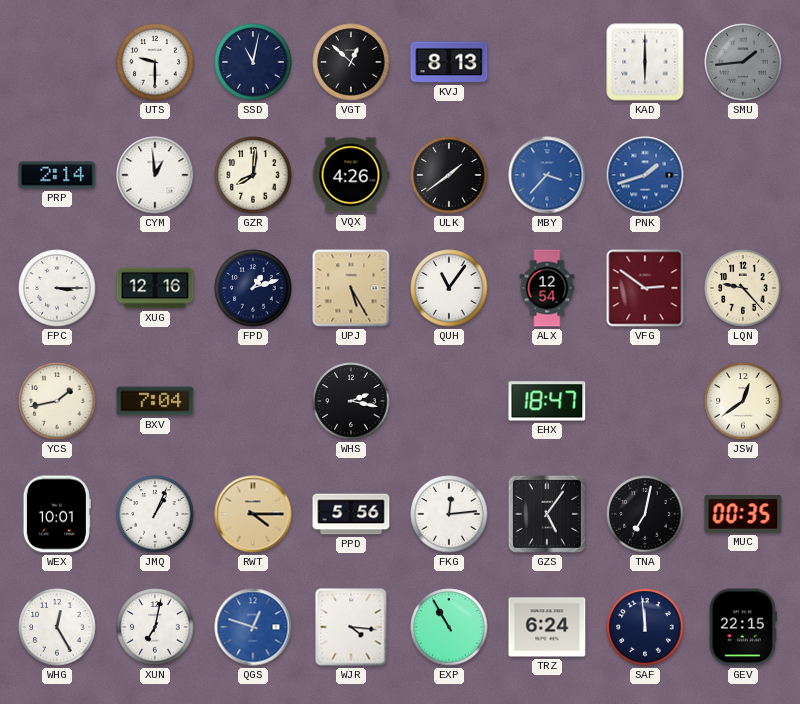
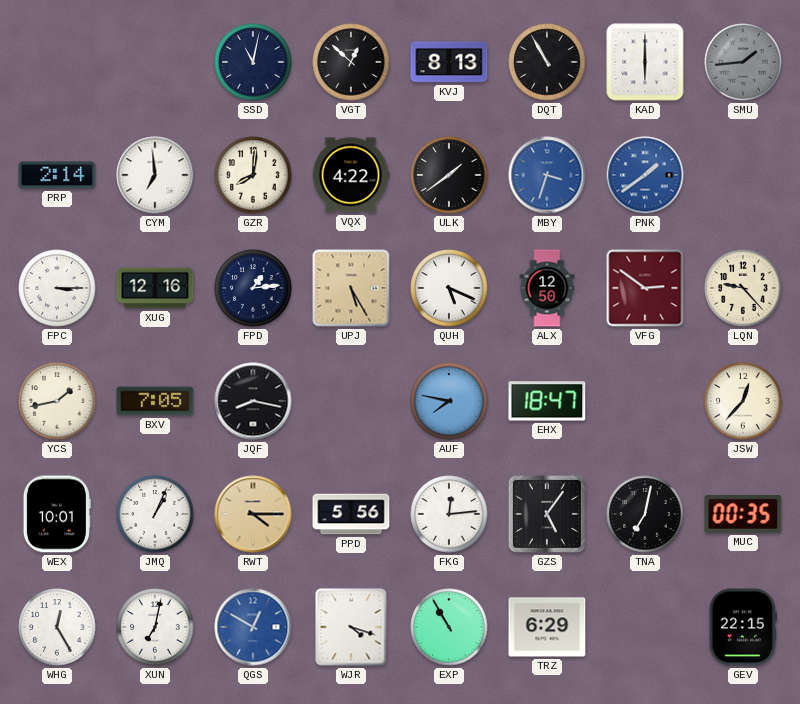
UTS: 9:30 -> none
DQT: none -> 10:55
CYM: 12:59 -> 6:59
VQX: 4:26 -> 4:22
MBY: 3:37 -> 3:33
PNK: 1:42 -> 1:39
FPD: 1:12 -> 1:14
QUH: 11:06 -> 5:19
ALX: 12:54 -> 12:50
BXV: 7:04 -> 7:05
JQF: none -> 8:17
WHS: 2:17 -> none
AUF: none -> 7:47
JSW: 12:39 -> 12:37
QGS: 12:48 -> 12:50
WJR: 4:16 -> 4:18
TRZ: 6:24 -> 6:29
SAF: 11:59 -> none
